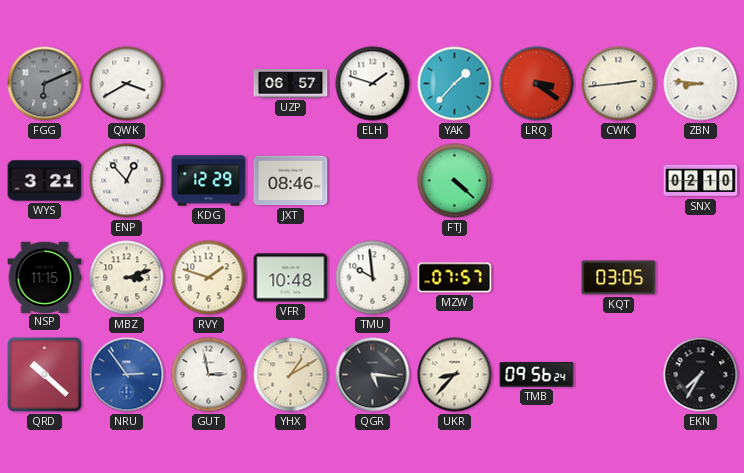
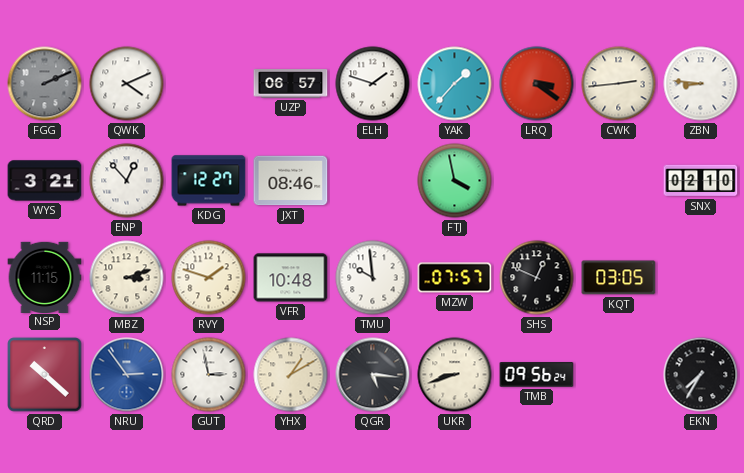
FGG: 6:11 -> 2:11
QWK: 3:40 -> 4:11
KDG: 12:29 -> 12:27
FTJ: 4:22 -> 3:58
SHS: none -> 12:49
UKR: 8:37 -> 8:42
